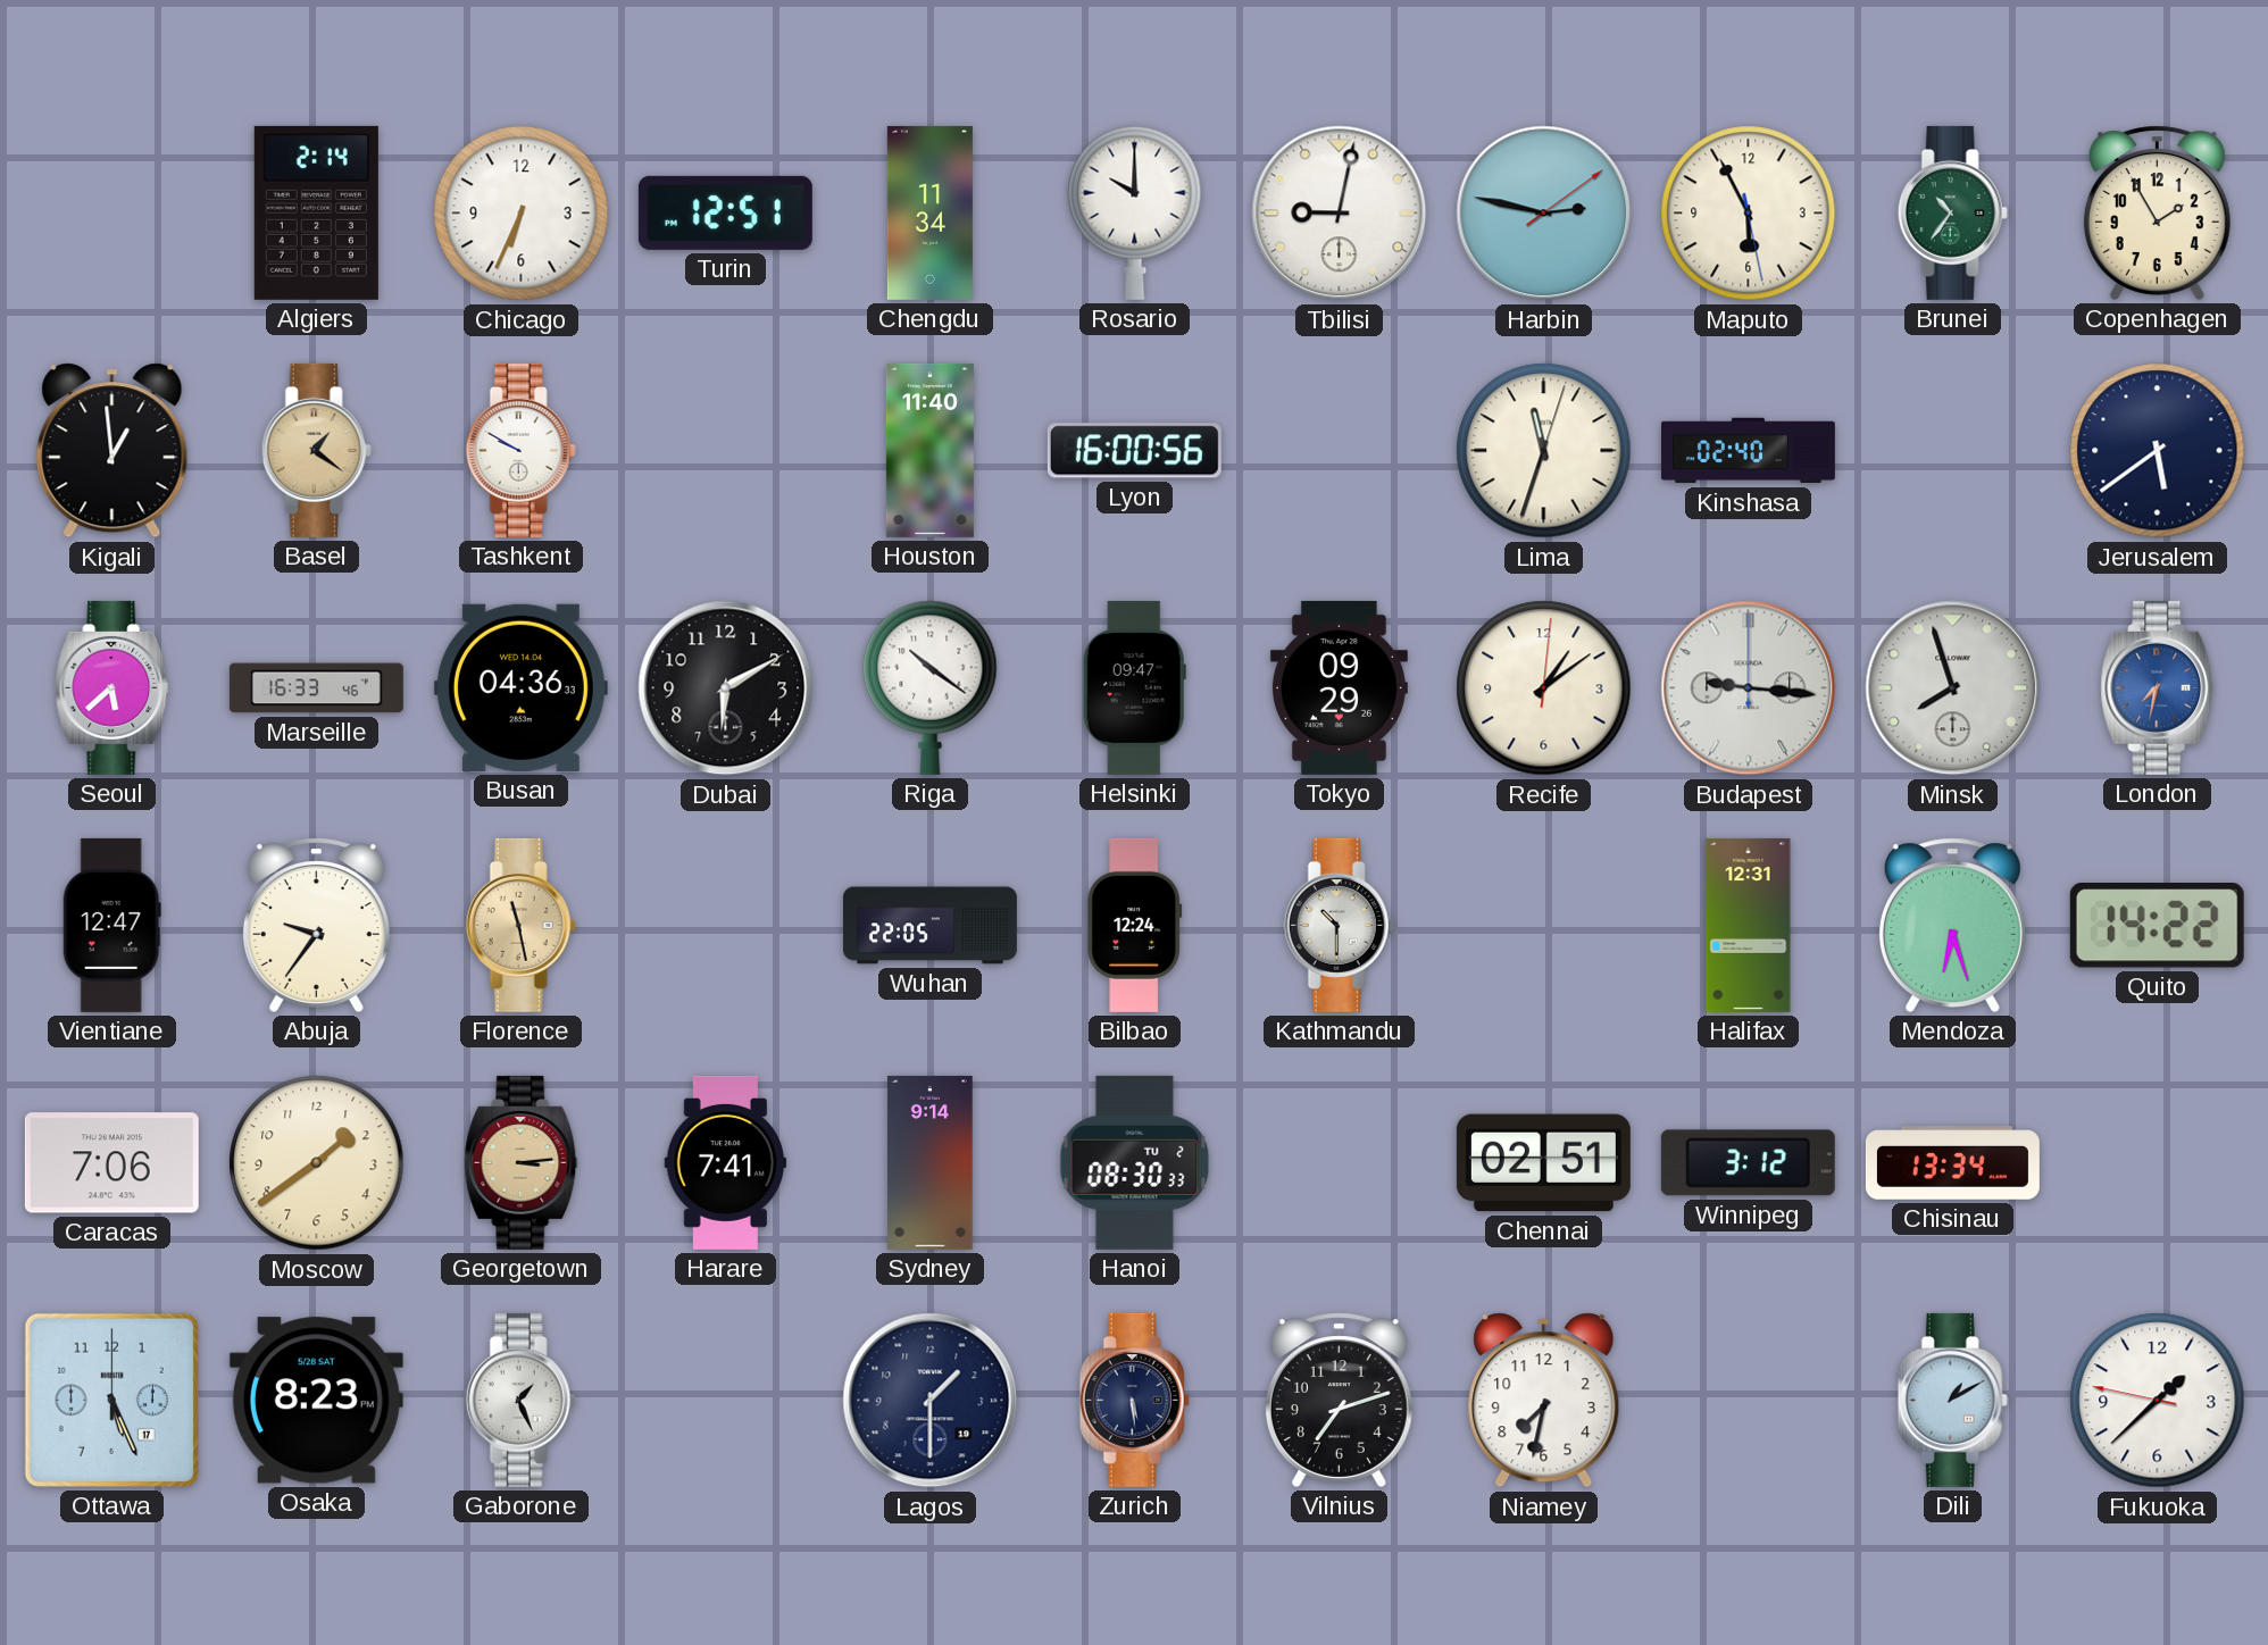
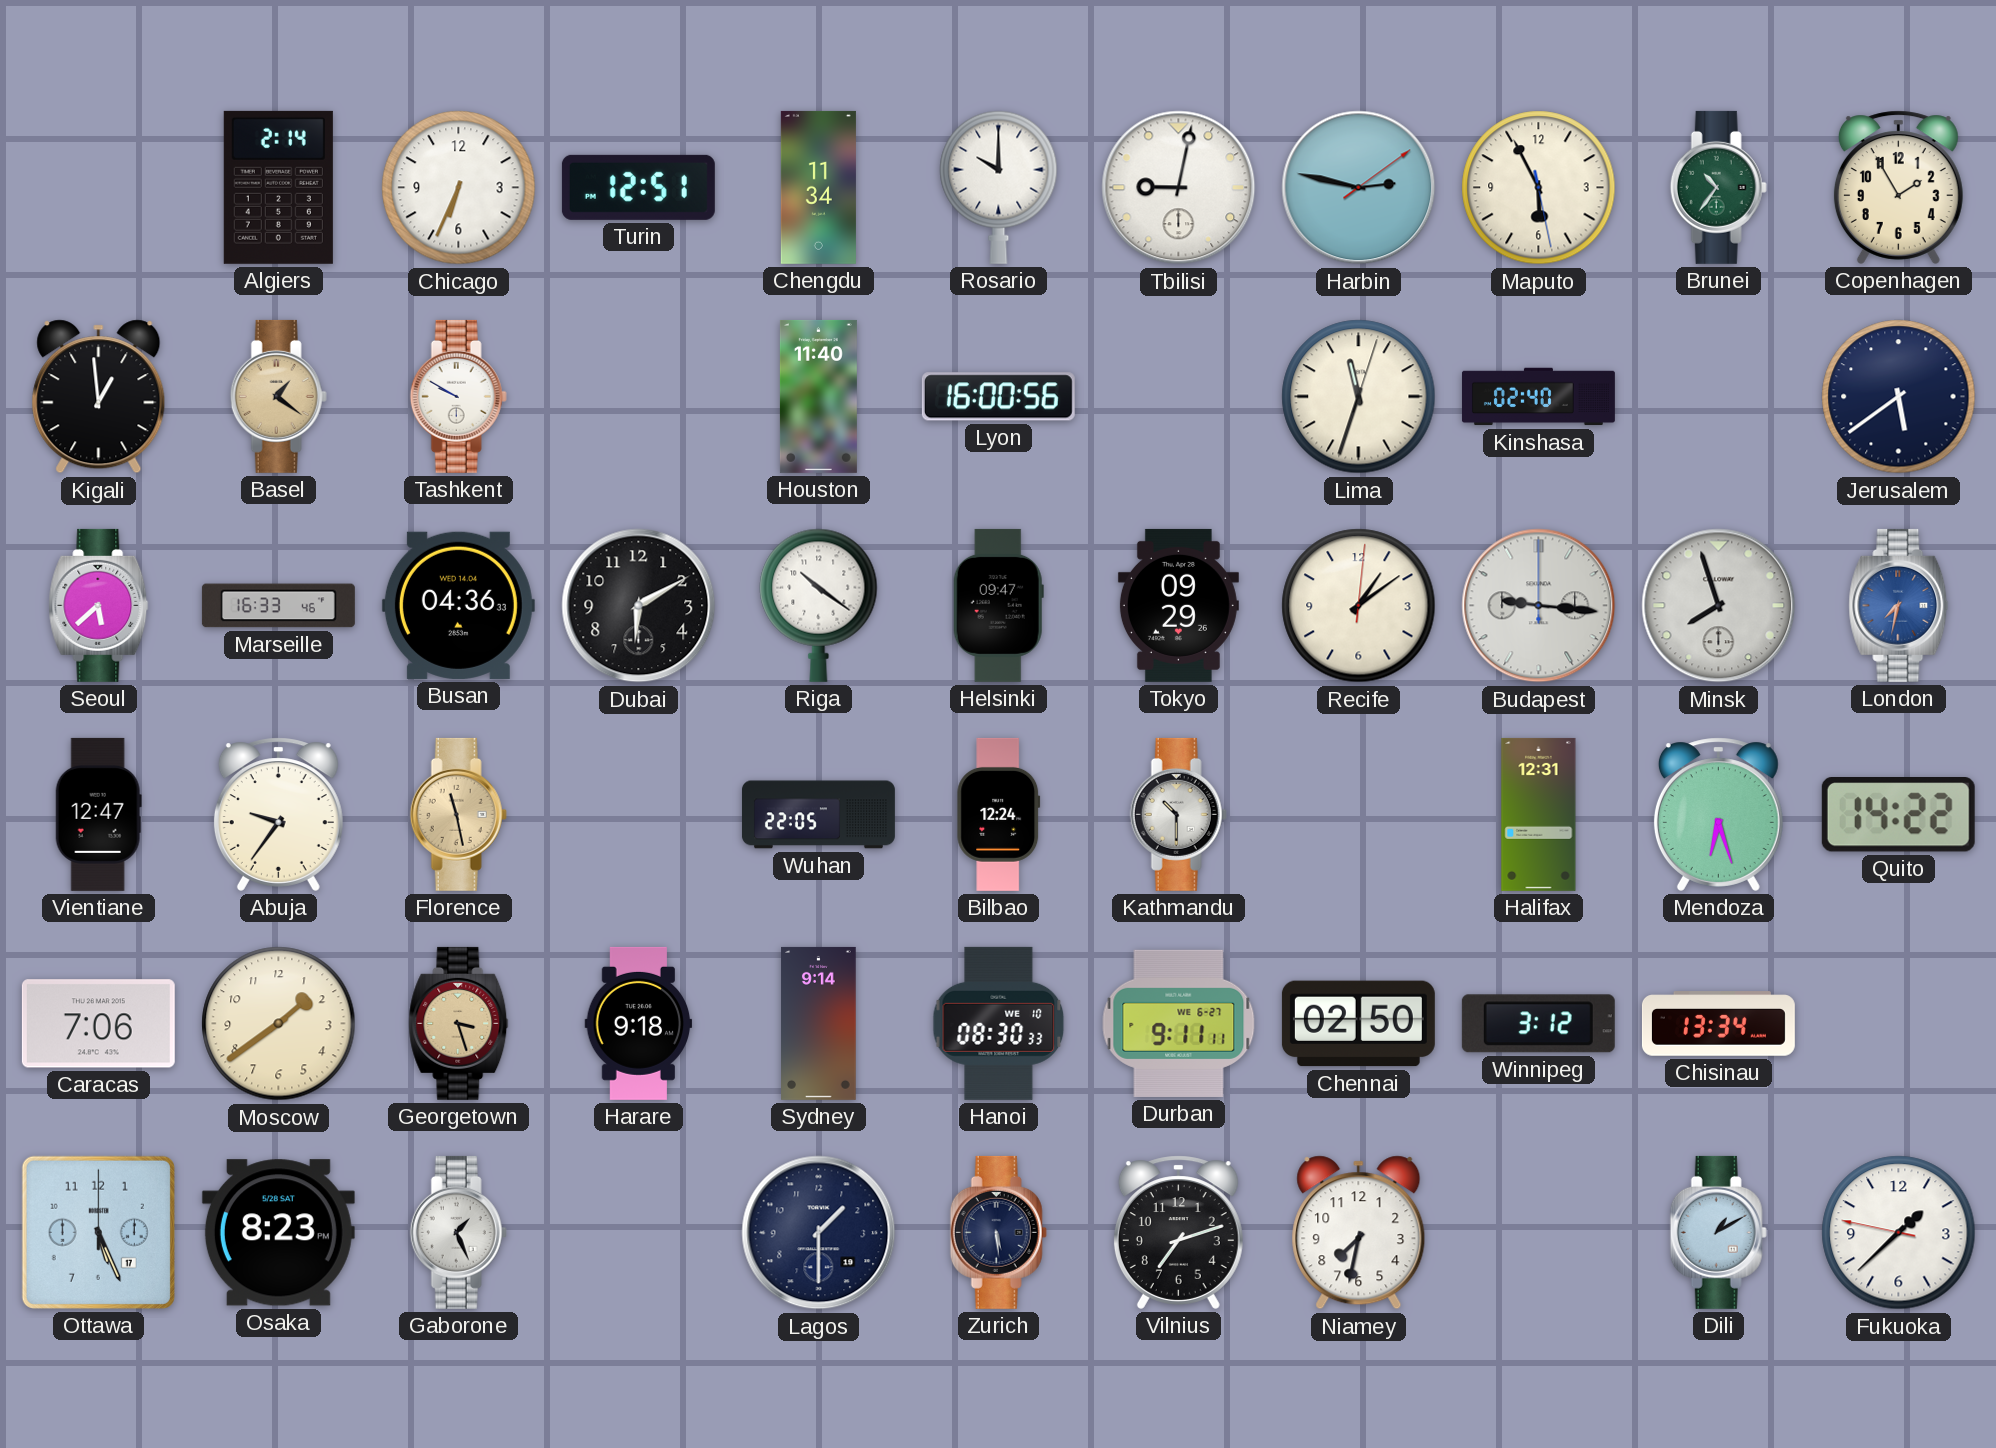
Georgetown: 3:14 -> 3:27
Harare: 7:41 -> 9:18
Hanoi date: TU 2 -> WE 10
Durban: none -> 9:11
Chennai: 02:51 -> 02:50
